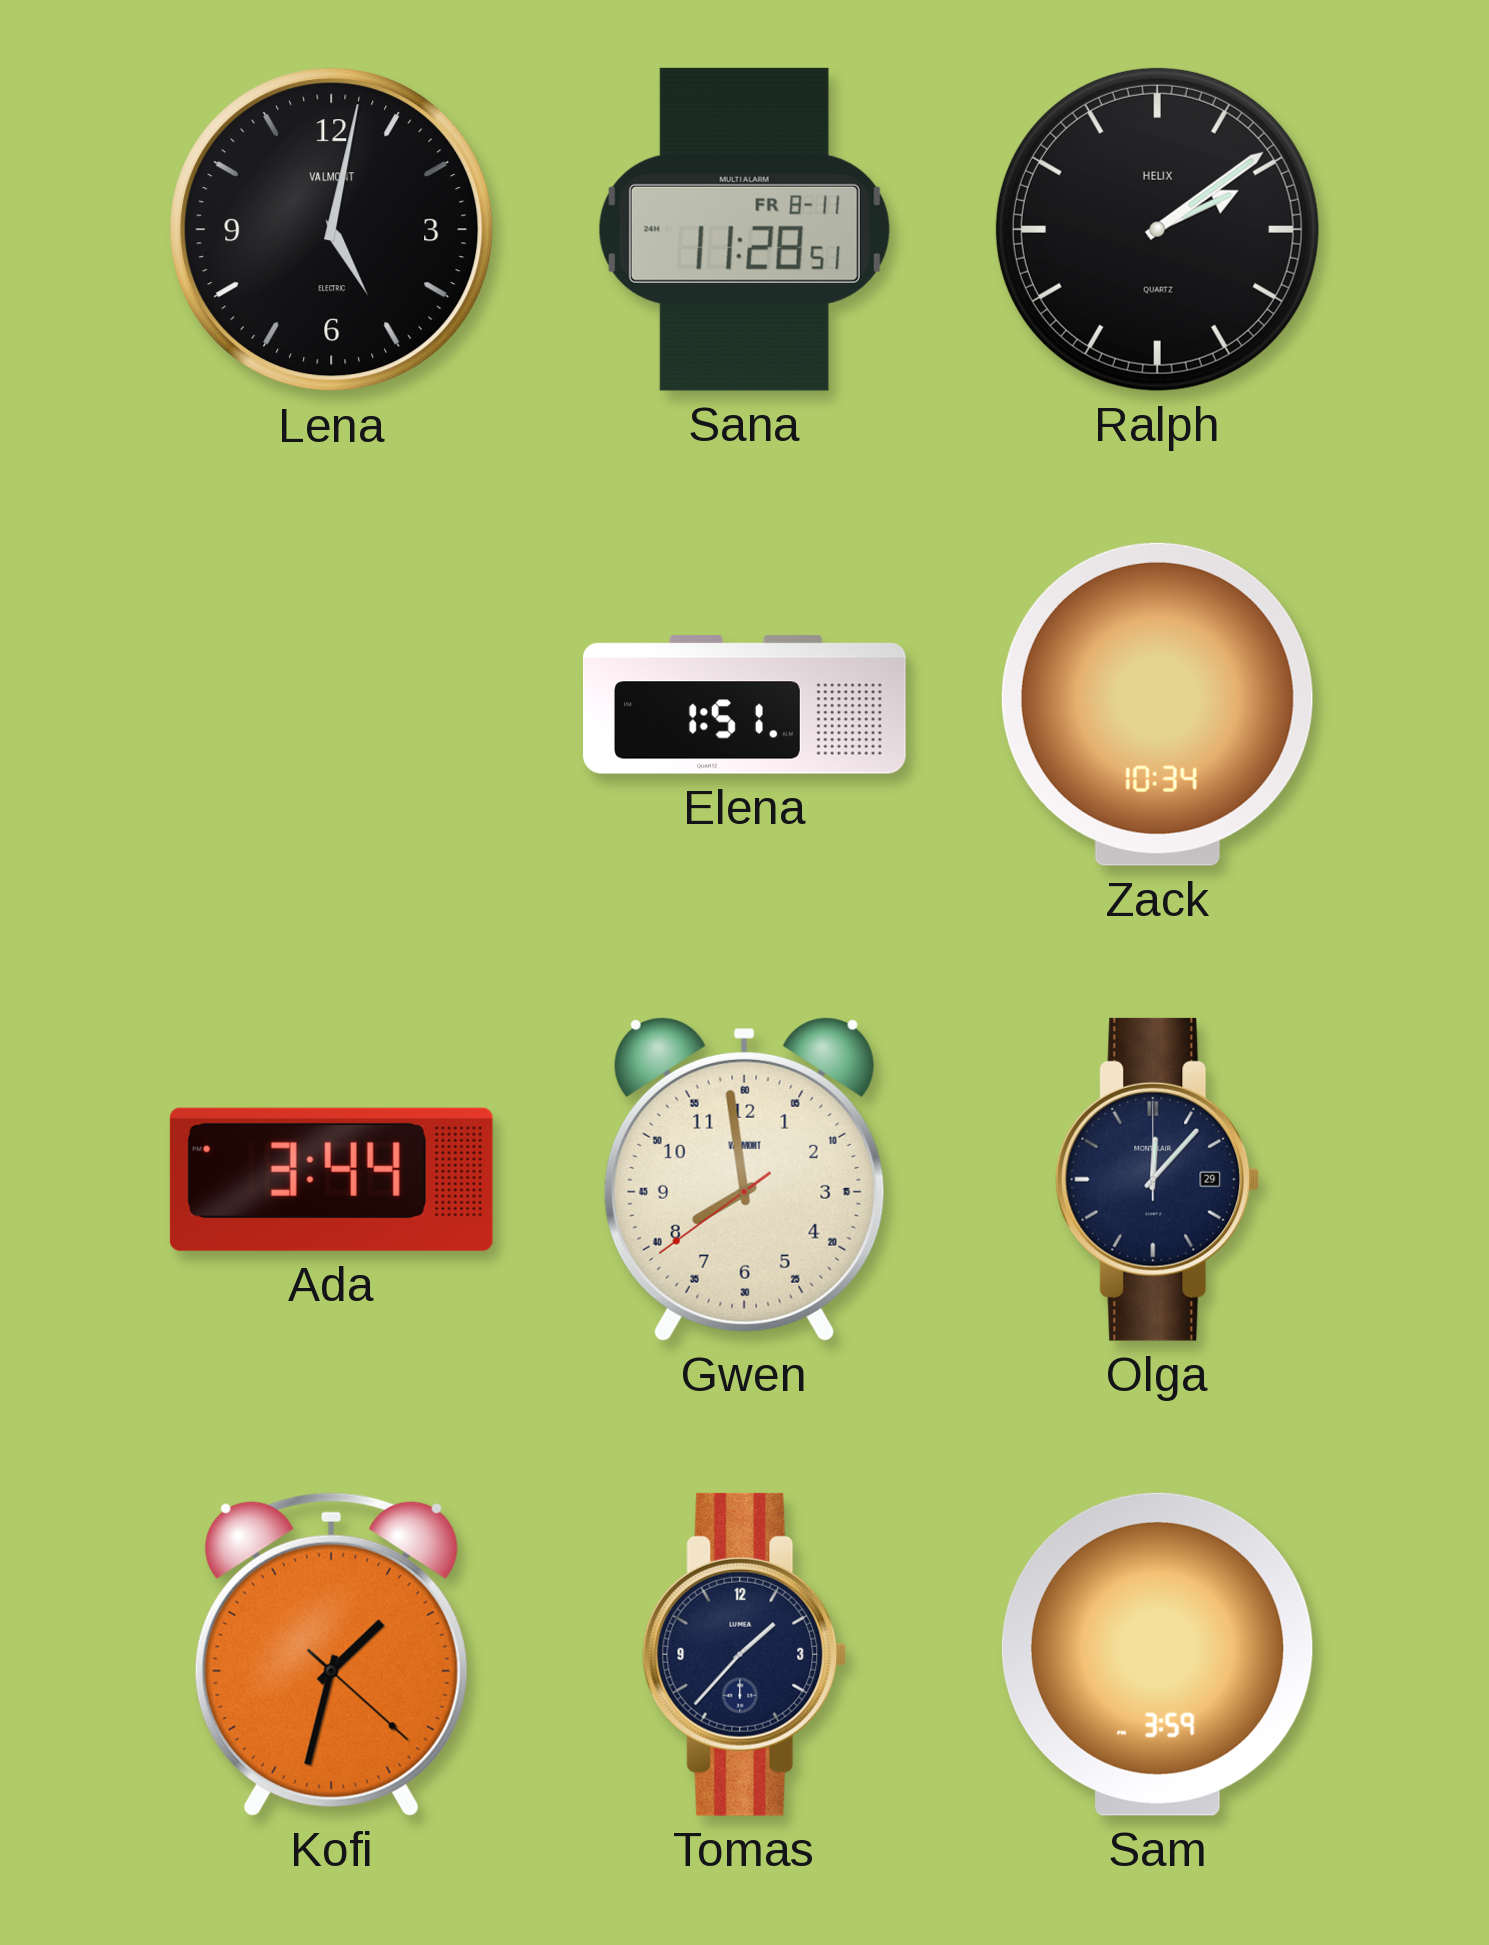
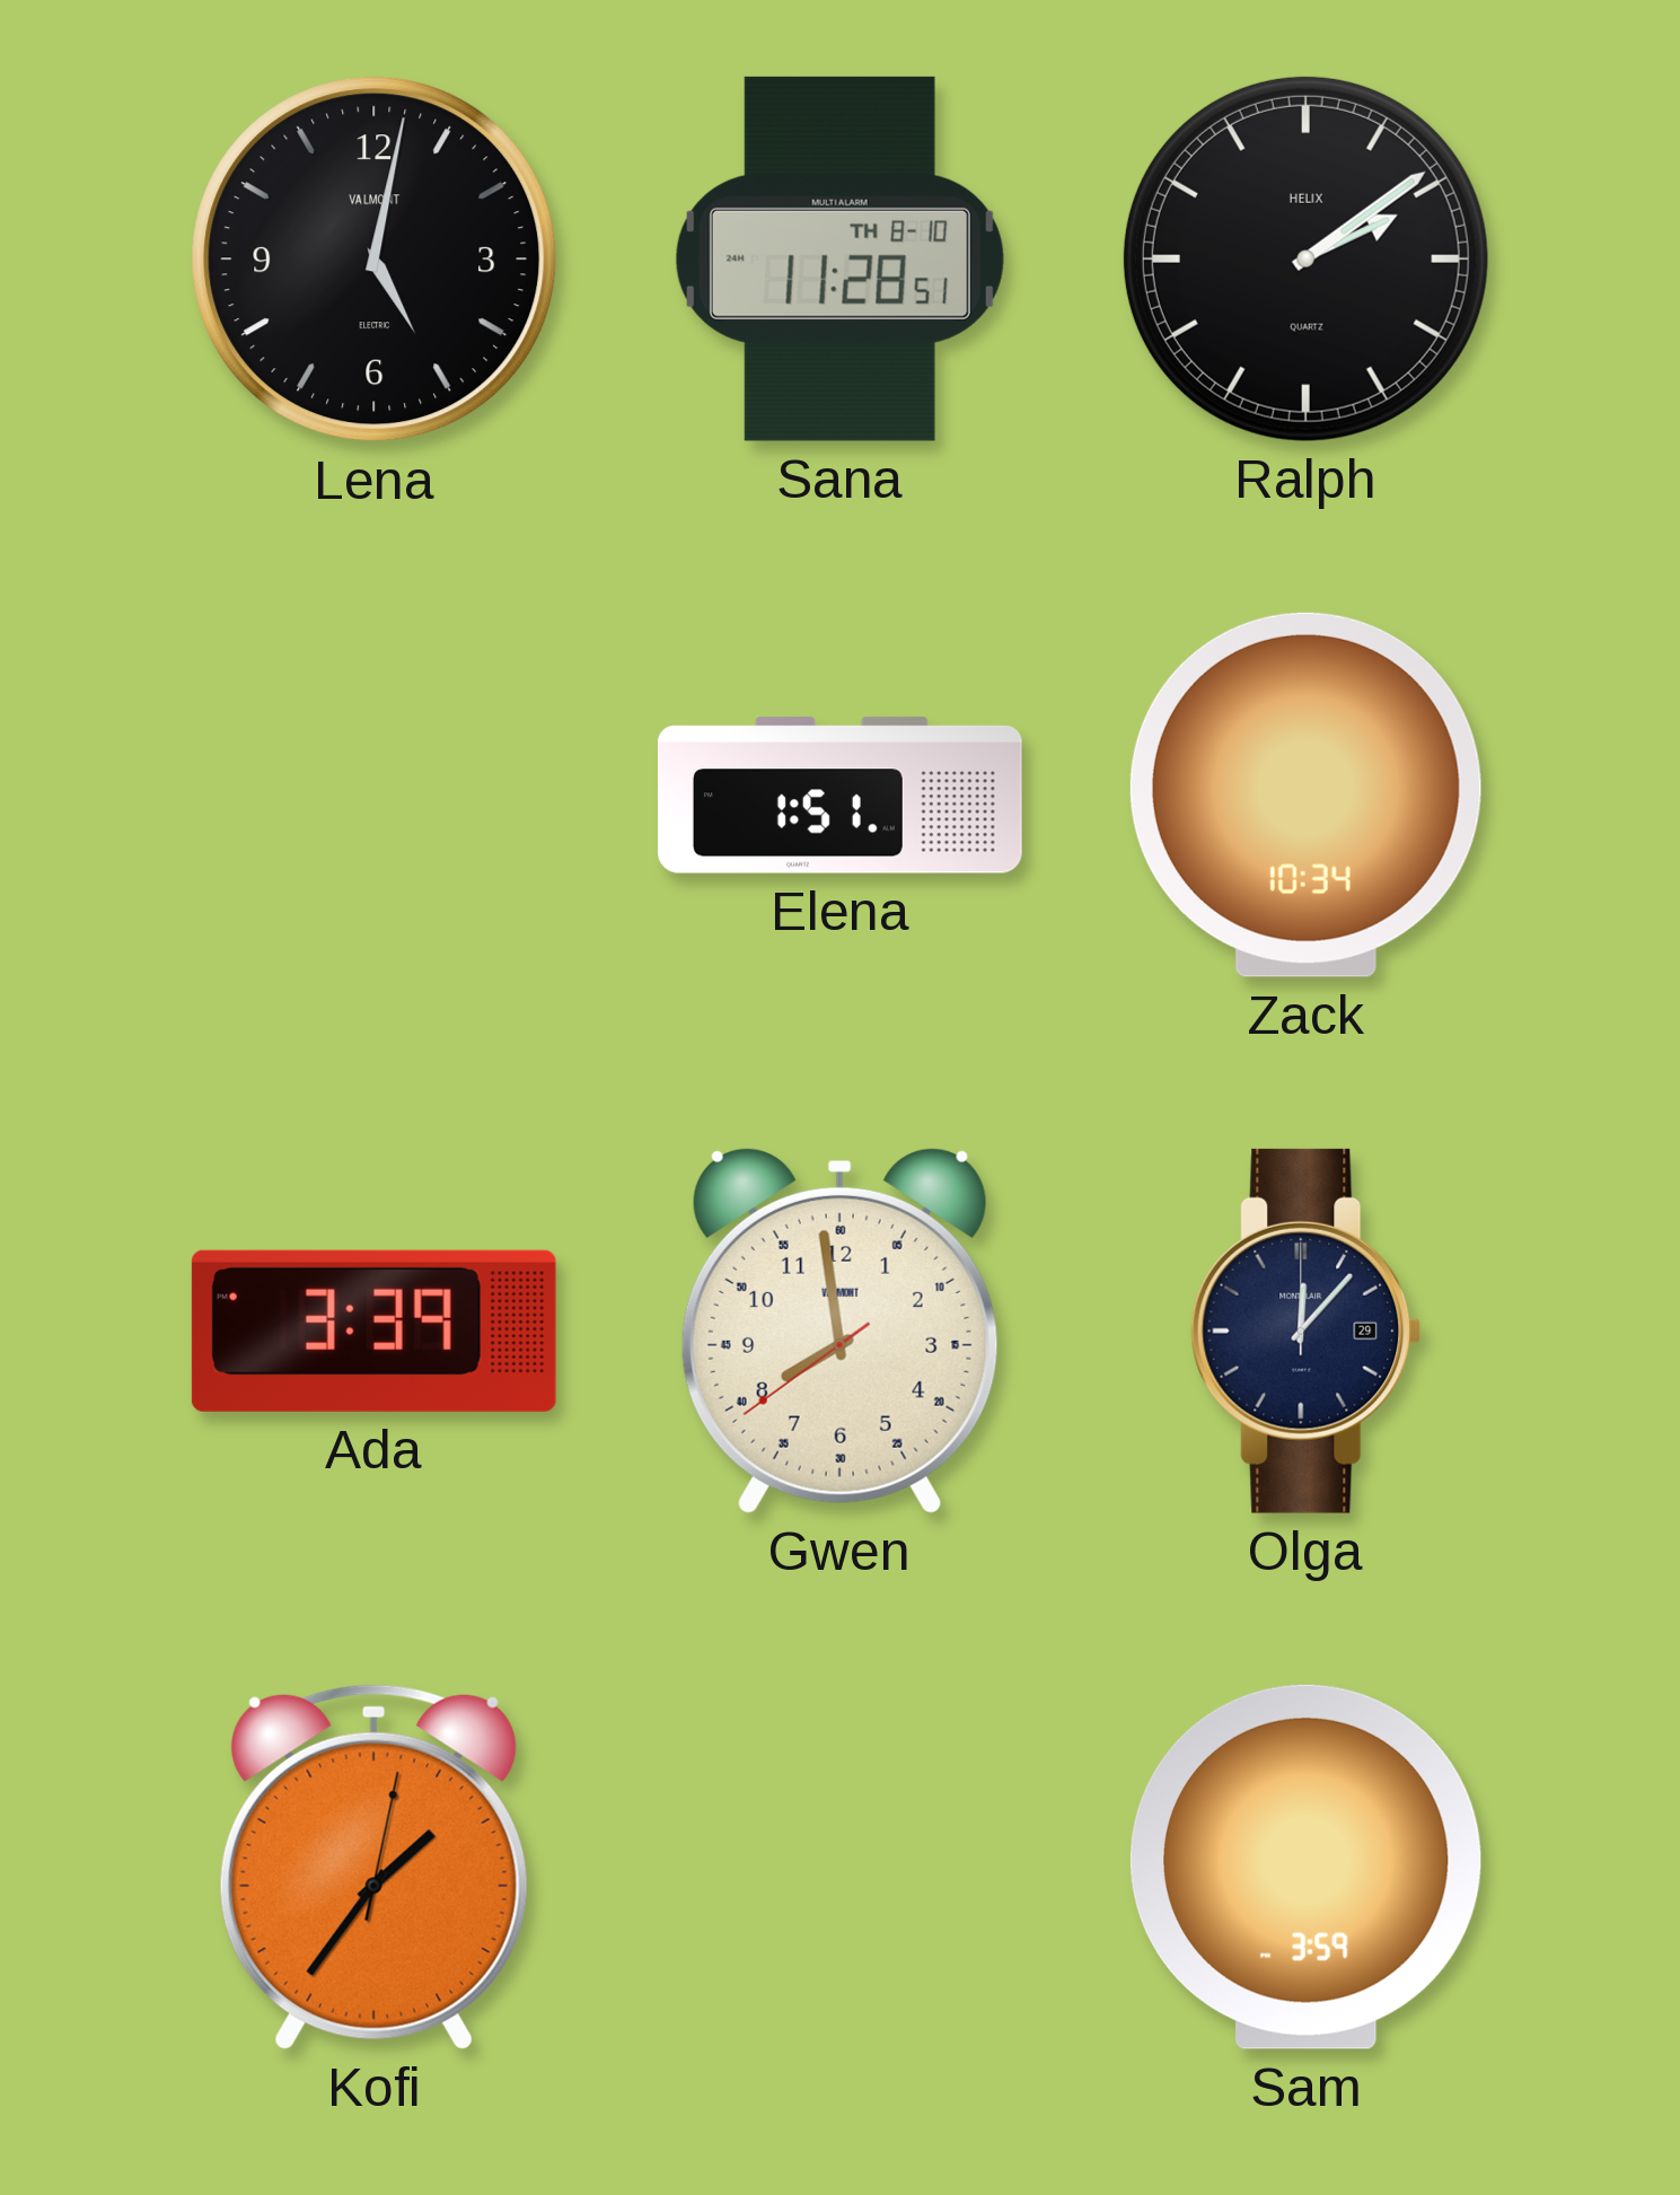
Sana date: FR 8-11 -> TH 8-10
Ada: 3:44 -> 3:39
Kofi: 1:32 -> 1:36
Tomas: 1:37 -> none
